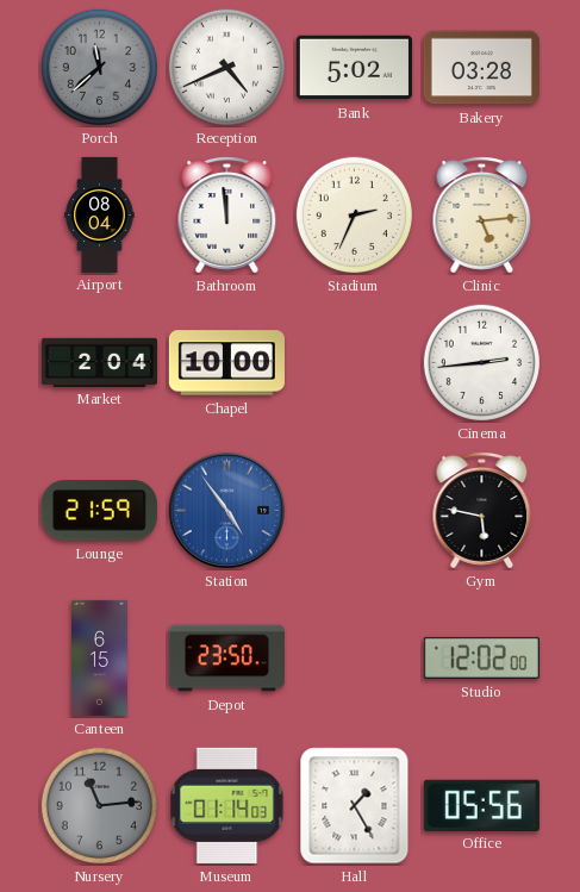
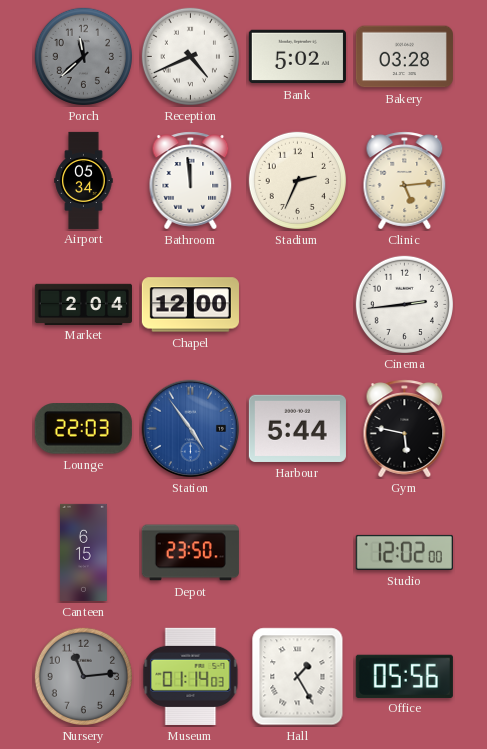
Airport: 08:04 -> 05:34
Chapel: 10:00 -> 12:00
Lounge: 21:59 -> 22:03
Harbour: none -> 5:44
